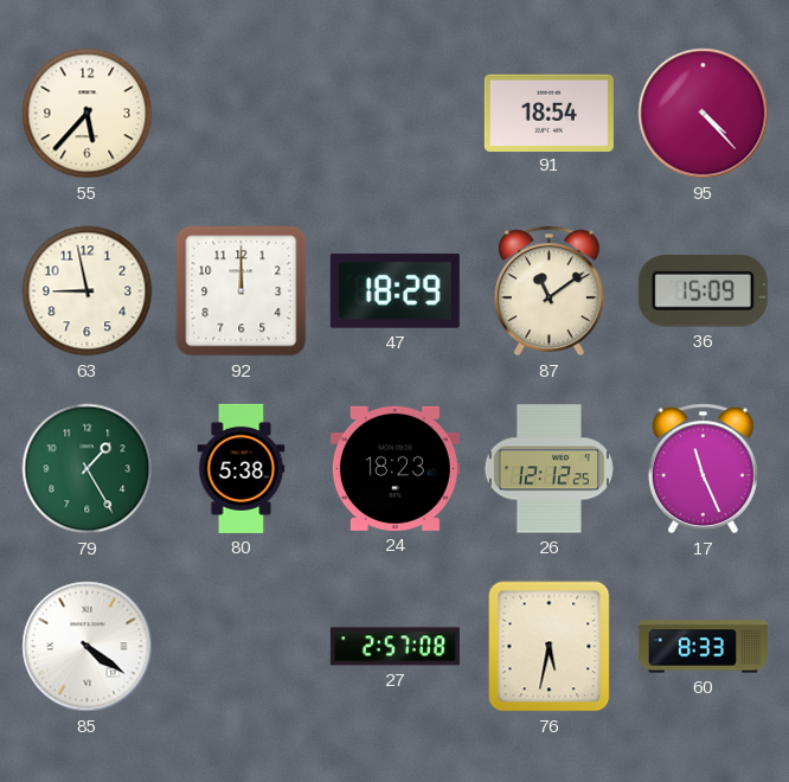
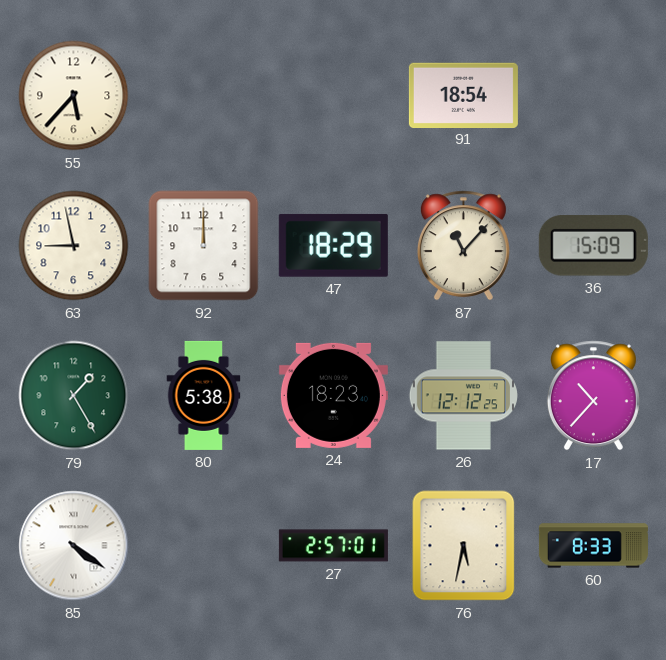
95: 4:23 -> none
87: 11:09 -> 11:07
17: 11:26 -> 10:37
27: 2:57:08 -> 2:57:01
